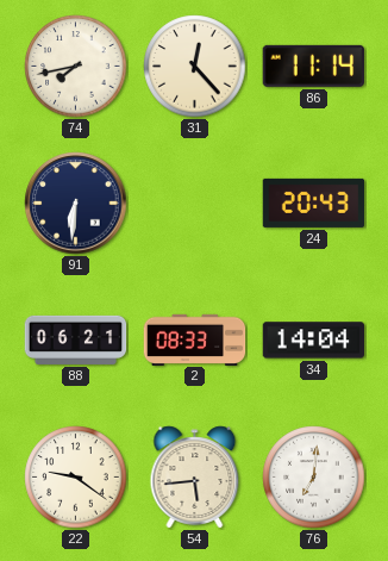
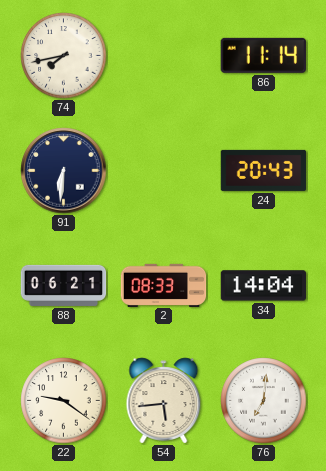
31: 12:23 -> none
